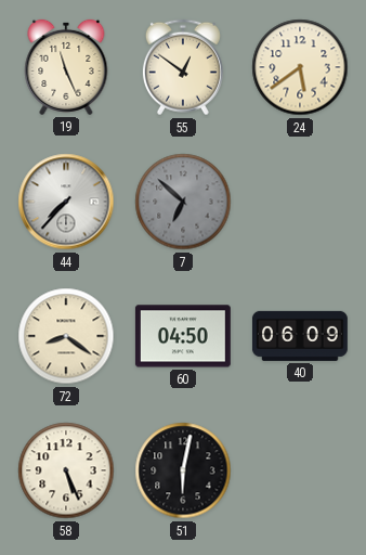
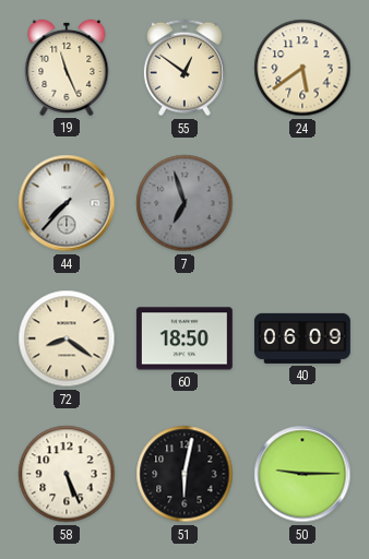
7: 6:52 -> 6:57
60: 04:50 -> 18:50
50: none -> 9:15
